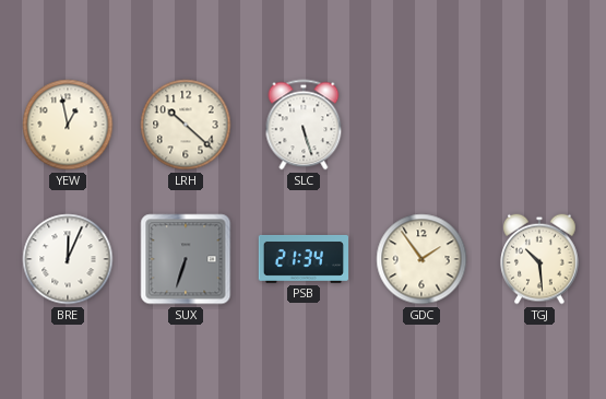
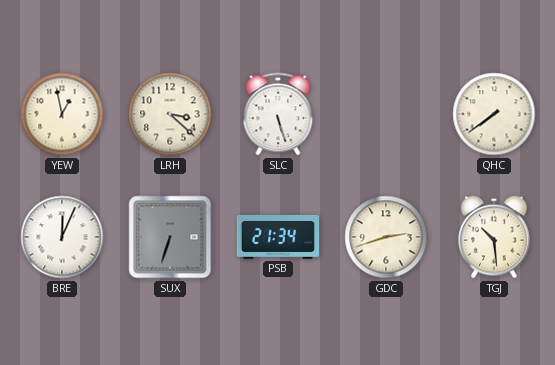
LRH: 10:22 -> 3:22
QHC: none -> 7:39
GDC: 1:54 -> 2:42
